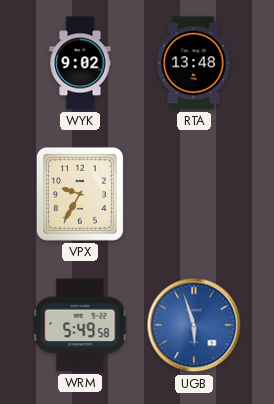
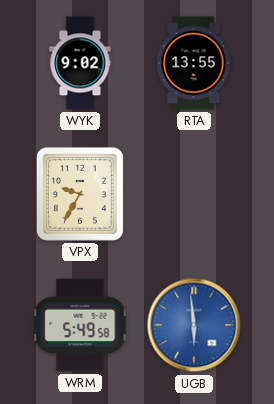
RTA: 13:48 -> 13:55
UGB: 5:57 -> 5:59
